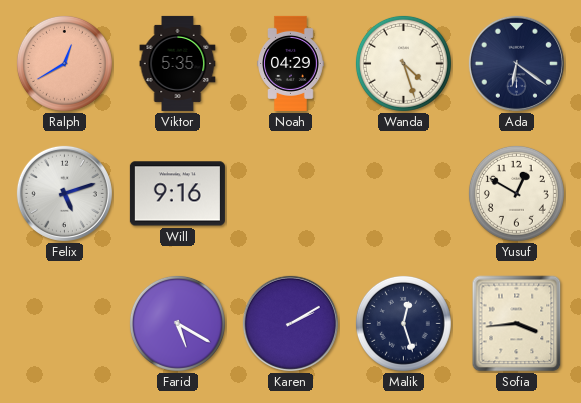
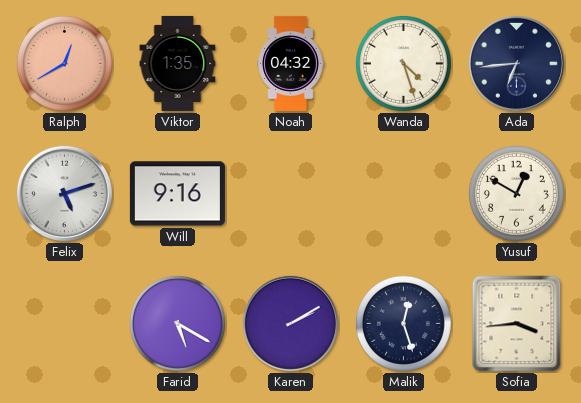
Viktor: 5:35 -> 1:35
Noah: 04:29 -> 04:32
Ada: 6:21 -> 6:44
